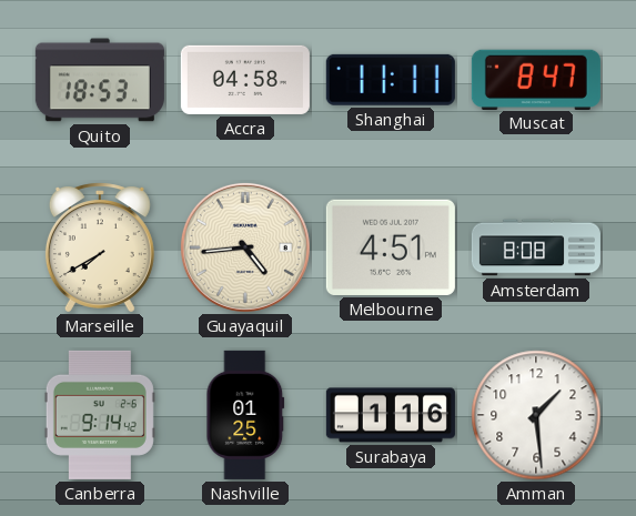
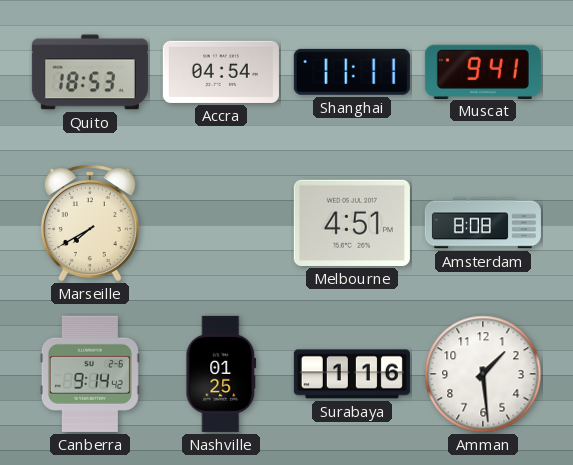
Accra: 04:58 -> 04:54
Muscat: 8:47 -> 9:41
Guayaquil: 4:44 -> none
